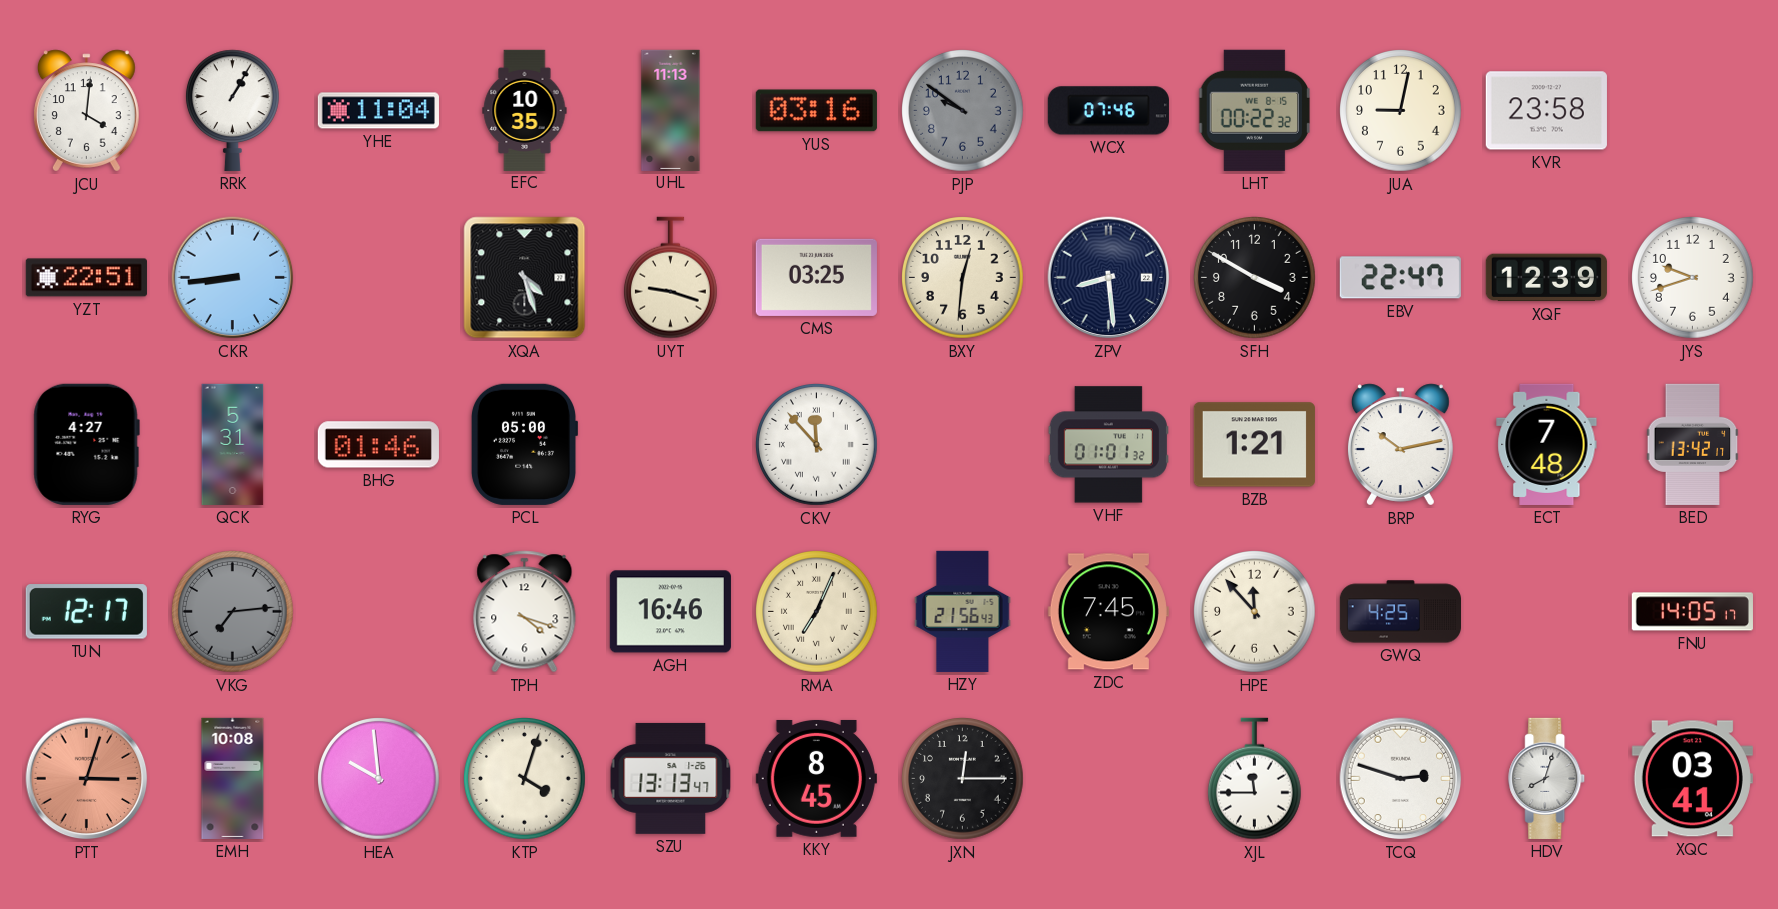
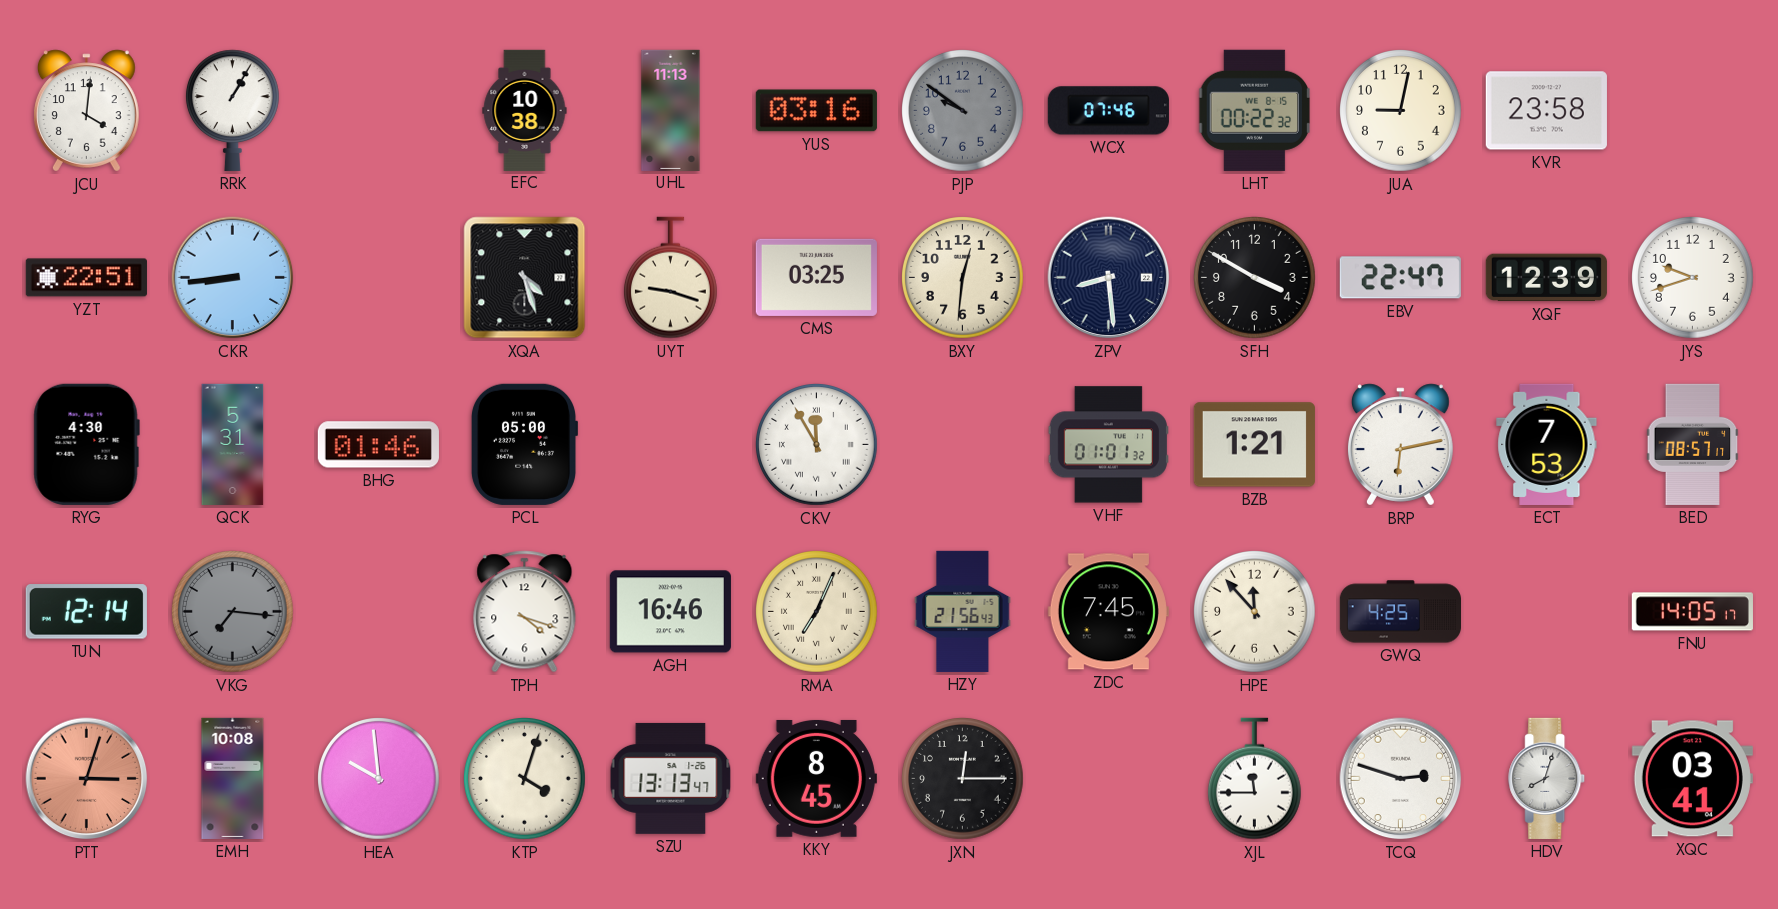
YHE: 11:04 -> none
EFC: 10:35 -> 10:38
RYG: 4:27 -> 4:30
CKV: 11:53 -> 11:55
BRP: 10:13 -> 6:13
ECT: 7:48 -> 7:53
BED: 13:42 -> 08:57
TUN: 12:17 -> 12:14
VKG: 7:14 -> 7:16
